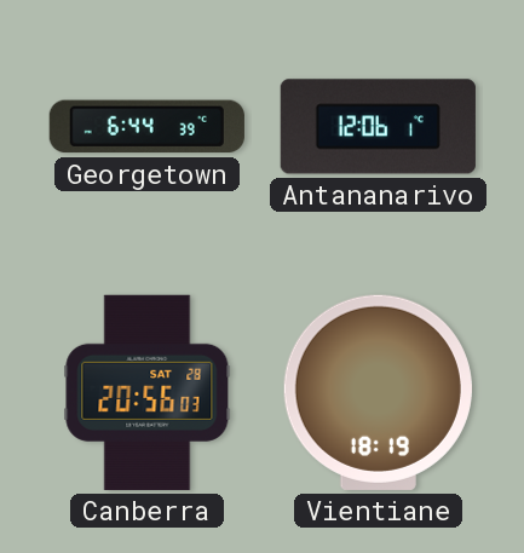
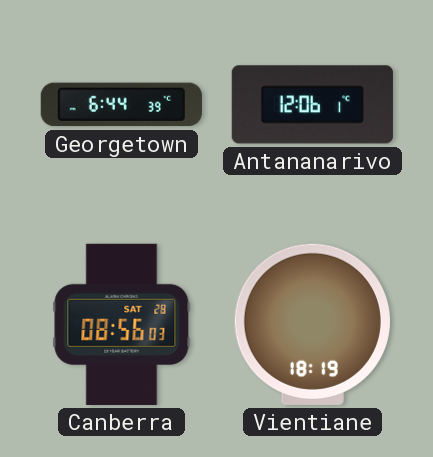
Canberra: 20:56 -> 08:56
